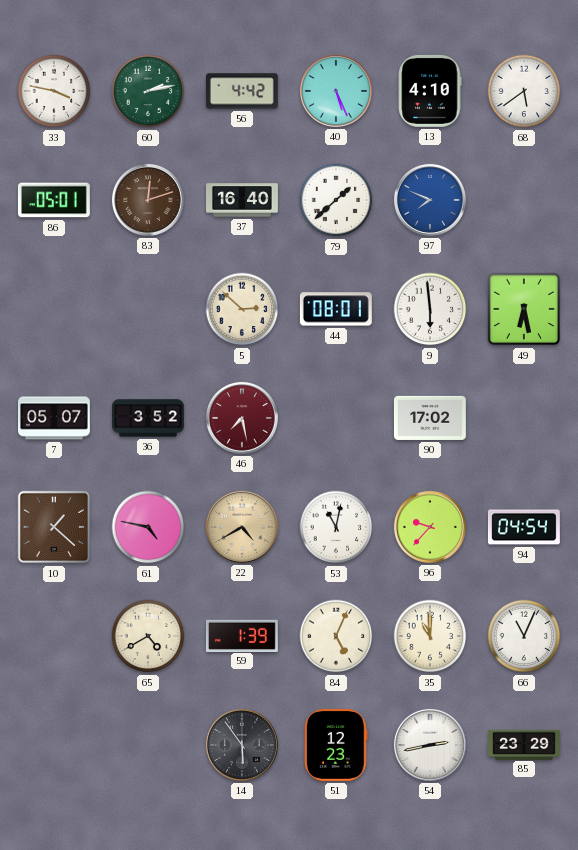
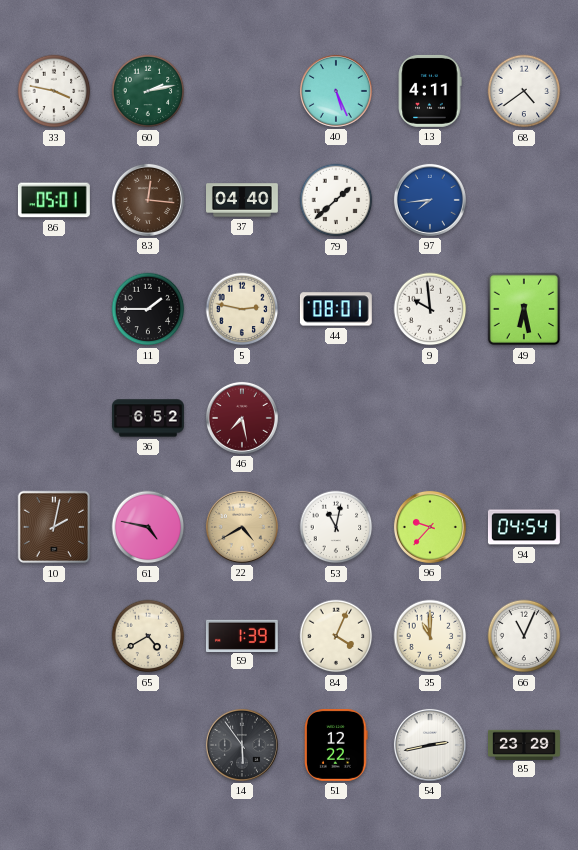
56: 4:42 -> none
13: 4:10 -> 4:11
68: 5:39 -> 4:39
83: 12:12 -> 12:16
37: 16:40 -> 04:40
97: 7:49 -> 7:44
11: none -> 1:45
5: 2:52 -> 2:47
9: 5:59 -> 9:59
7: 05:07 -> none
36: 3:52 -> 6:52
90: 17:02 -> none
10: 1:22 -> 2:02
84: 5:04 -> 4:04
51: 12:23 -> 12:22
